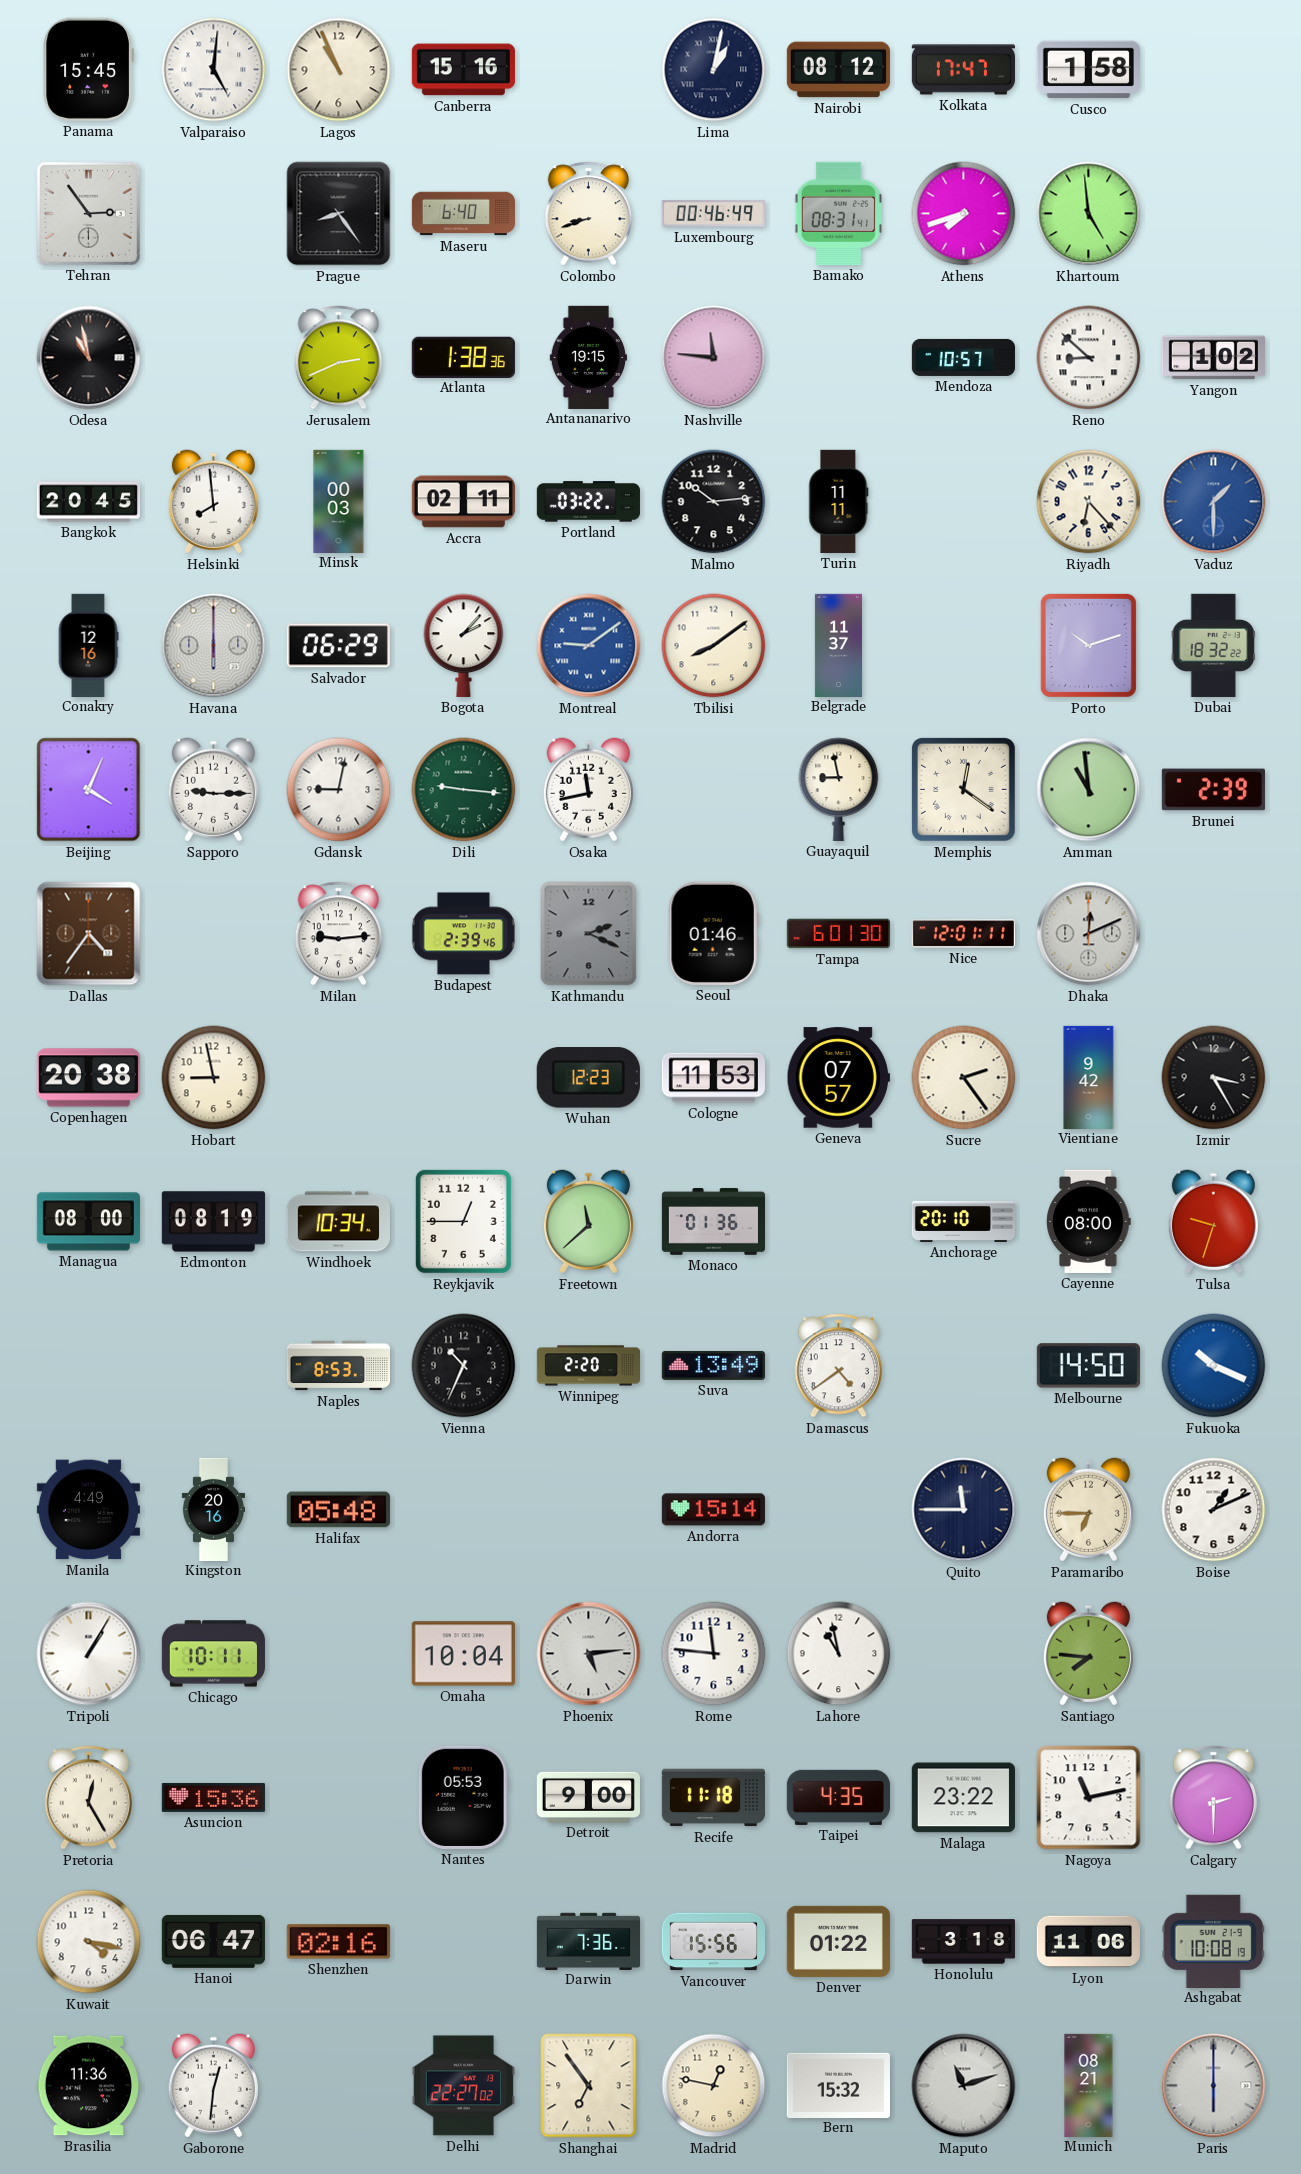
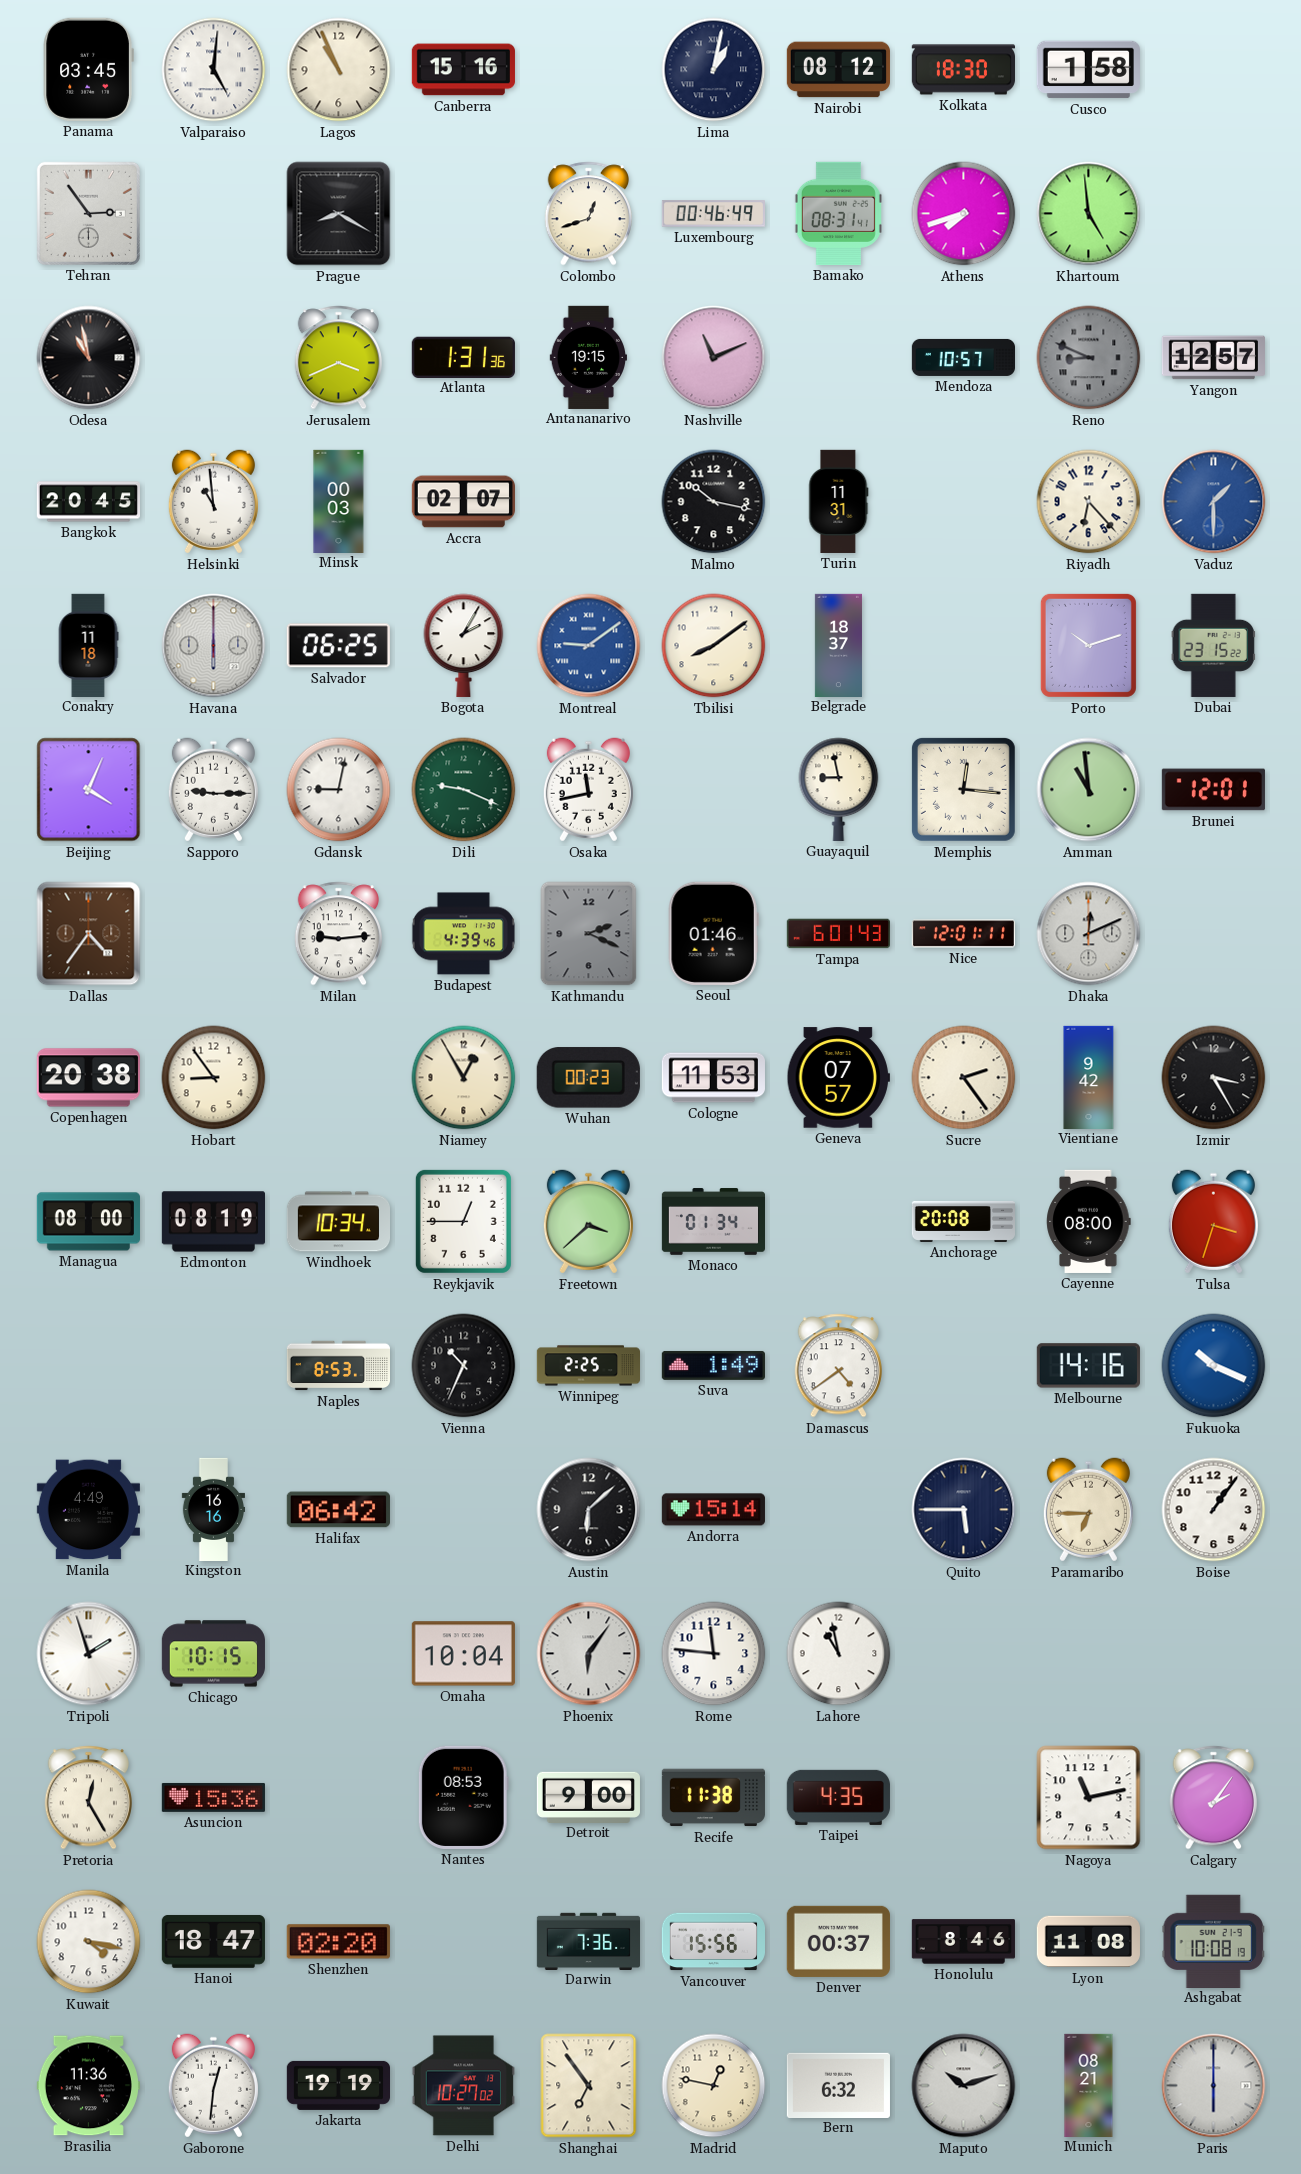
Panama: 15:45 -> 03:45
Kolkata: 17:47 -> 18:30
Prague: 8:24 -> 8:20
Maseru: 6:40 -> none
Colombo: 8:42 -> 12:42
Jerusalem: 2:41 -> 3:41
Atlanta: 1:38 -> 1:31
Nashville: 11:46 -> 11:11
Reno: 8:52 -> 8:49
Reno dial: white -> grey
Yangon: 1:02 -> 12:57
Helsinki: 7:59 -> 10:59
Accra: 02:11 -> 02:07
Portland: 03:22 -> none
Malmo: 10:14 -> 10:17
Turin: 11:11 -> 11:31
Conakry: 12:16 -> 11:18
Salvador: 06:29 -> 06:25
Bogota: 2:07 -> 2:05
Belgrade: 11:37 -> 18:37
Dubai: 18:32 -> 23:15
Dili: 9:16 -> 9:19
Memphis: 12:21 -> 12:16
Brunei: 2:39 -> 12:01
Budapest: 2:39 -> 4:39
Tampa: 6:01:30 -> 6:01:43
Hobart: 8:58 -> 8:54
Niamey: none -> 12:55
Wuhan: 12:23 -> 00:23
Freetown: 11:38 -> 3:38
Monaco: 01:36 -> 01:34
Anchorage: 20:10 -> 20:08
Tulsa: 9:33 -> 3:33
Winnipeg: 2:20 -> 2:25
Suva: 13:49 -> 1:49
Melbourne: 14:50 -> 14:16
Kingston: 20:16 -> 16:16
Halifax: 05:48 -> 06:42
Austin: none -> 6:08
Quito: 11:45 -> 5:45
Boise: 1:11 -> 1:06
Tripoli: 1:05 -> 1:57
Chicago: 10:11 -> 10:15
Phoenix: 5:14 -> 6:06
Santiago: 7:46 -> none
Nantes: 05:53 -> 08:53
Recife: 11:18 -> 11:38
Malaga: 23:22 -> none
Calgary: 2:30 -> 2:06
Hanoi: 06:47 -> 18:47
Shenzhen: 02:16 -> 02:20
Denver: 01:22 -> 00:37
Honolulu: 3:18 -> 8:46
Lyon: 11:06 -> 11:08
Jakarta: none -> 19:19
Delhi: 22:27 -> 10:27
Bern: 15:32 -> 6:32
Maputo: 11:12 -> 10:12
